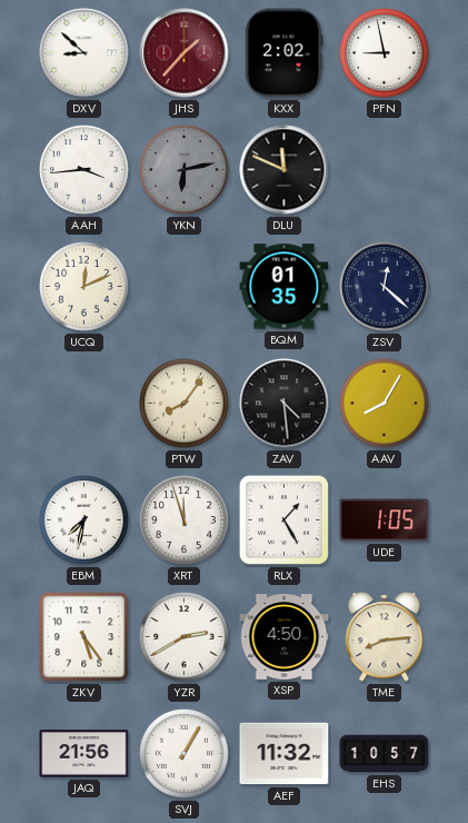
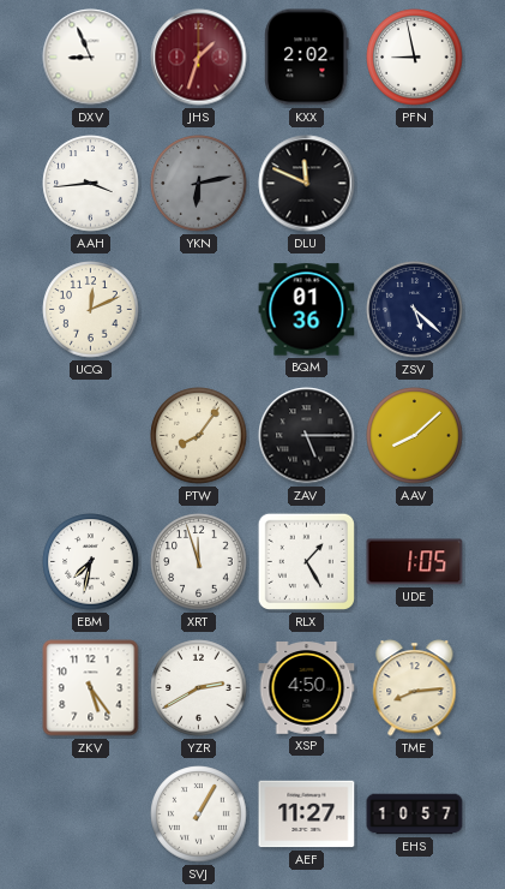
DXV: 8:52 -> 8:56
JHS: 1:37 -> 1:33
BQM: 01:35 -> 01:36
ZSV: 12:22 -> 5:22
ZAV: 4:29 -> 5:15
AAV: 8:05 -> 8:08
JAQ: 21:56 -> none
AEF: 11:32 -> 11:27
